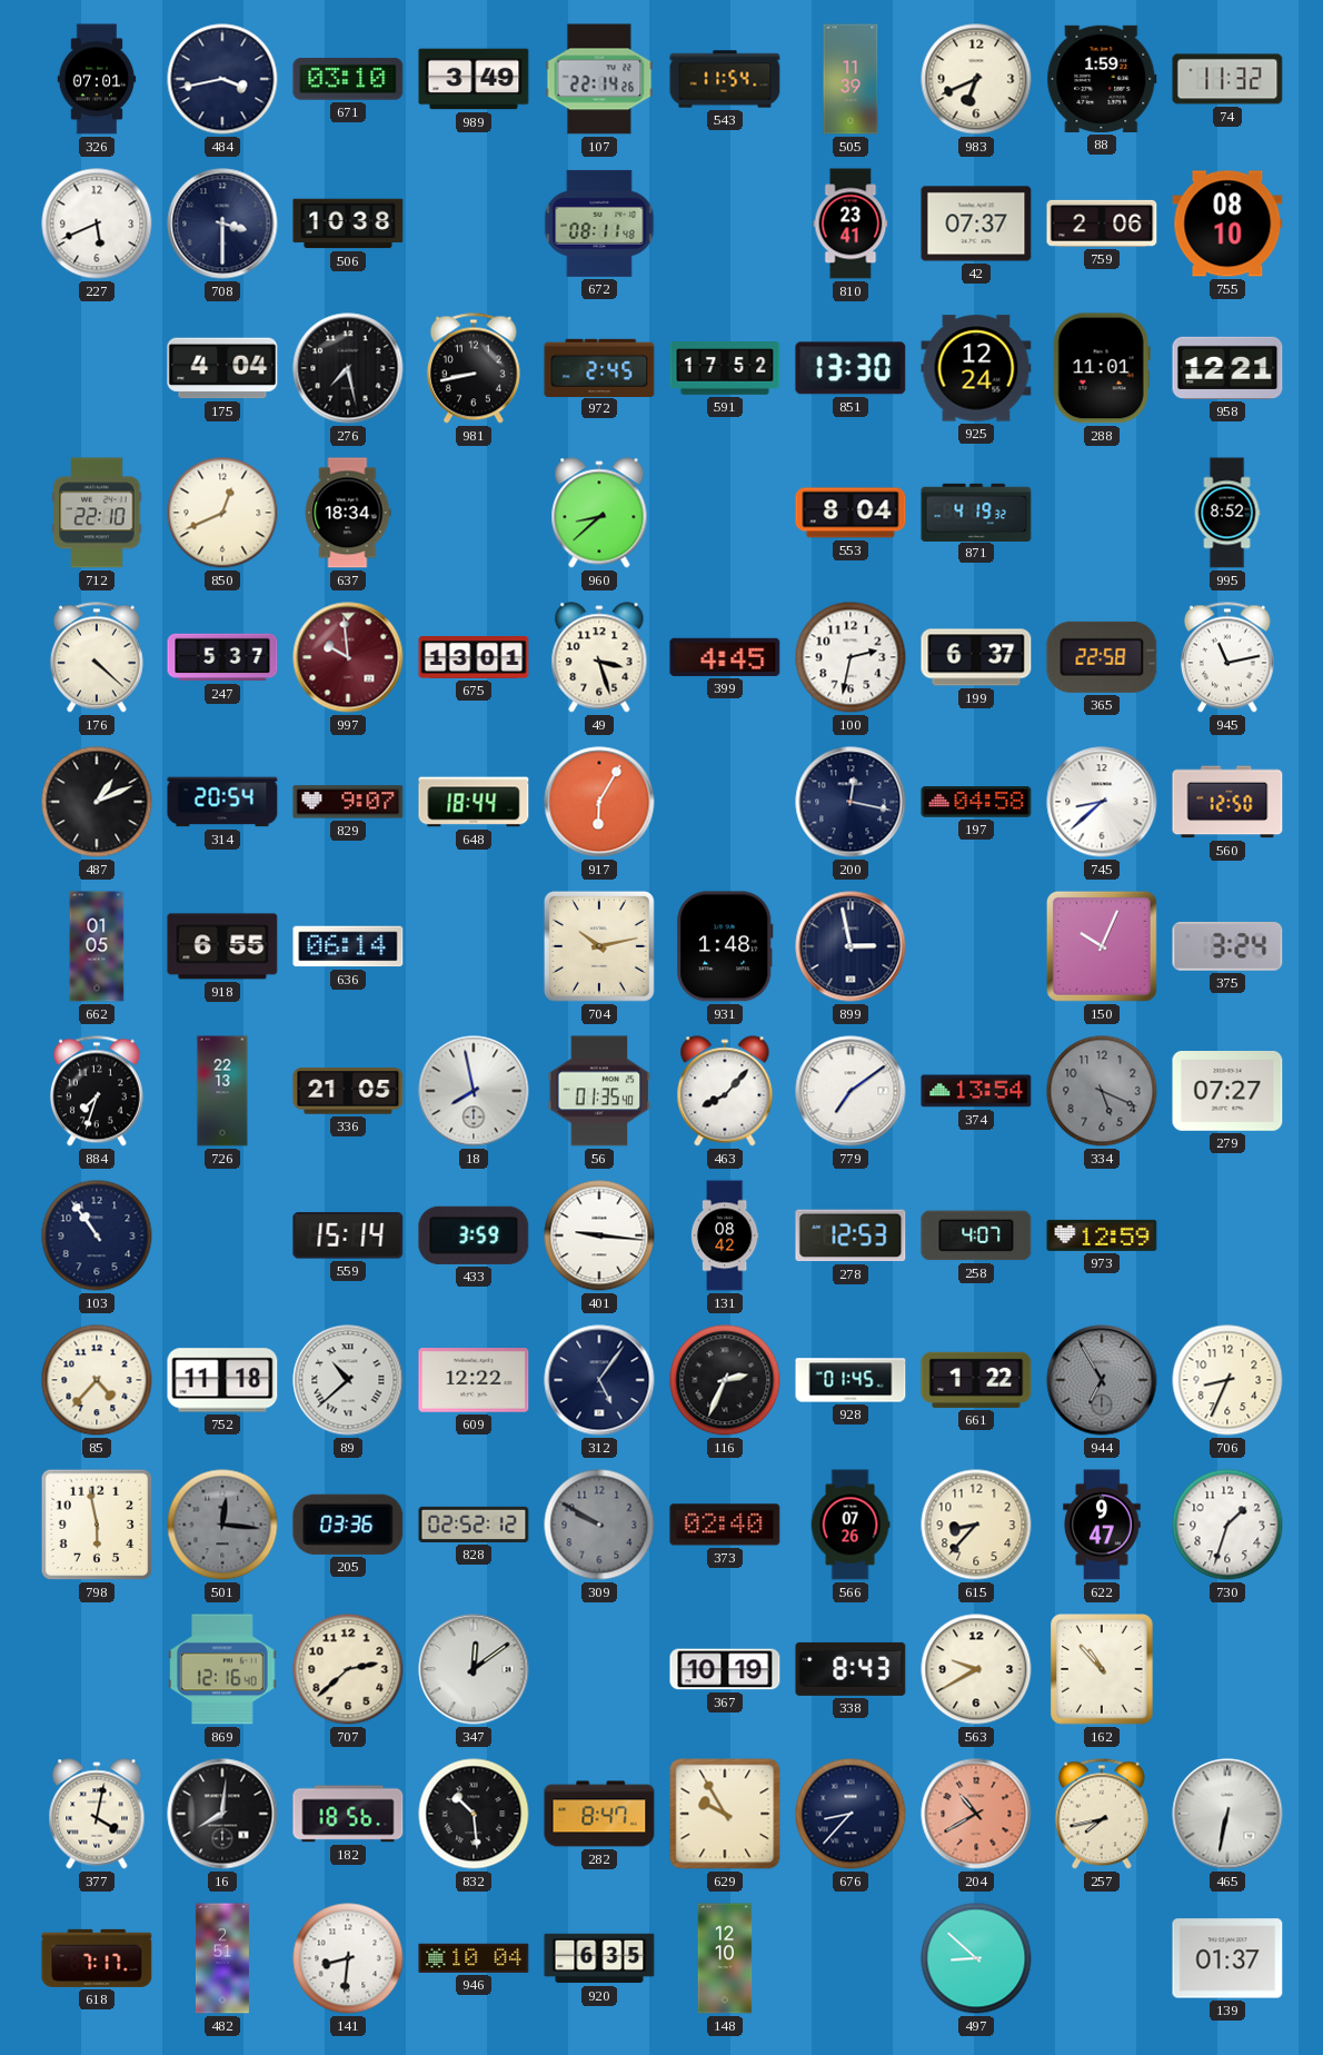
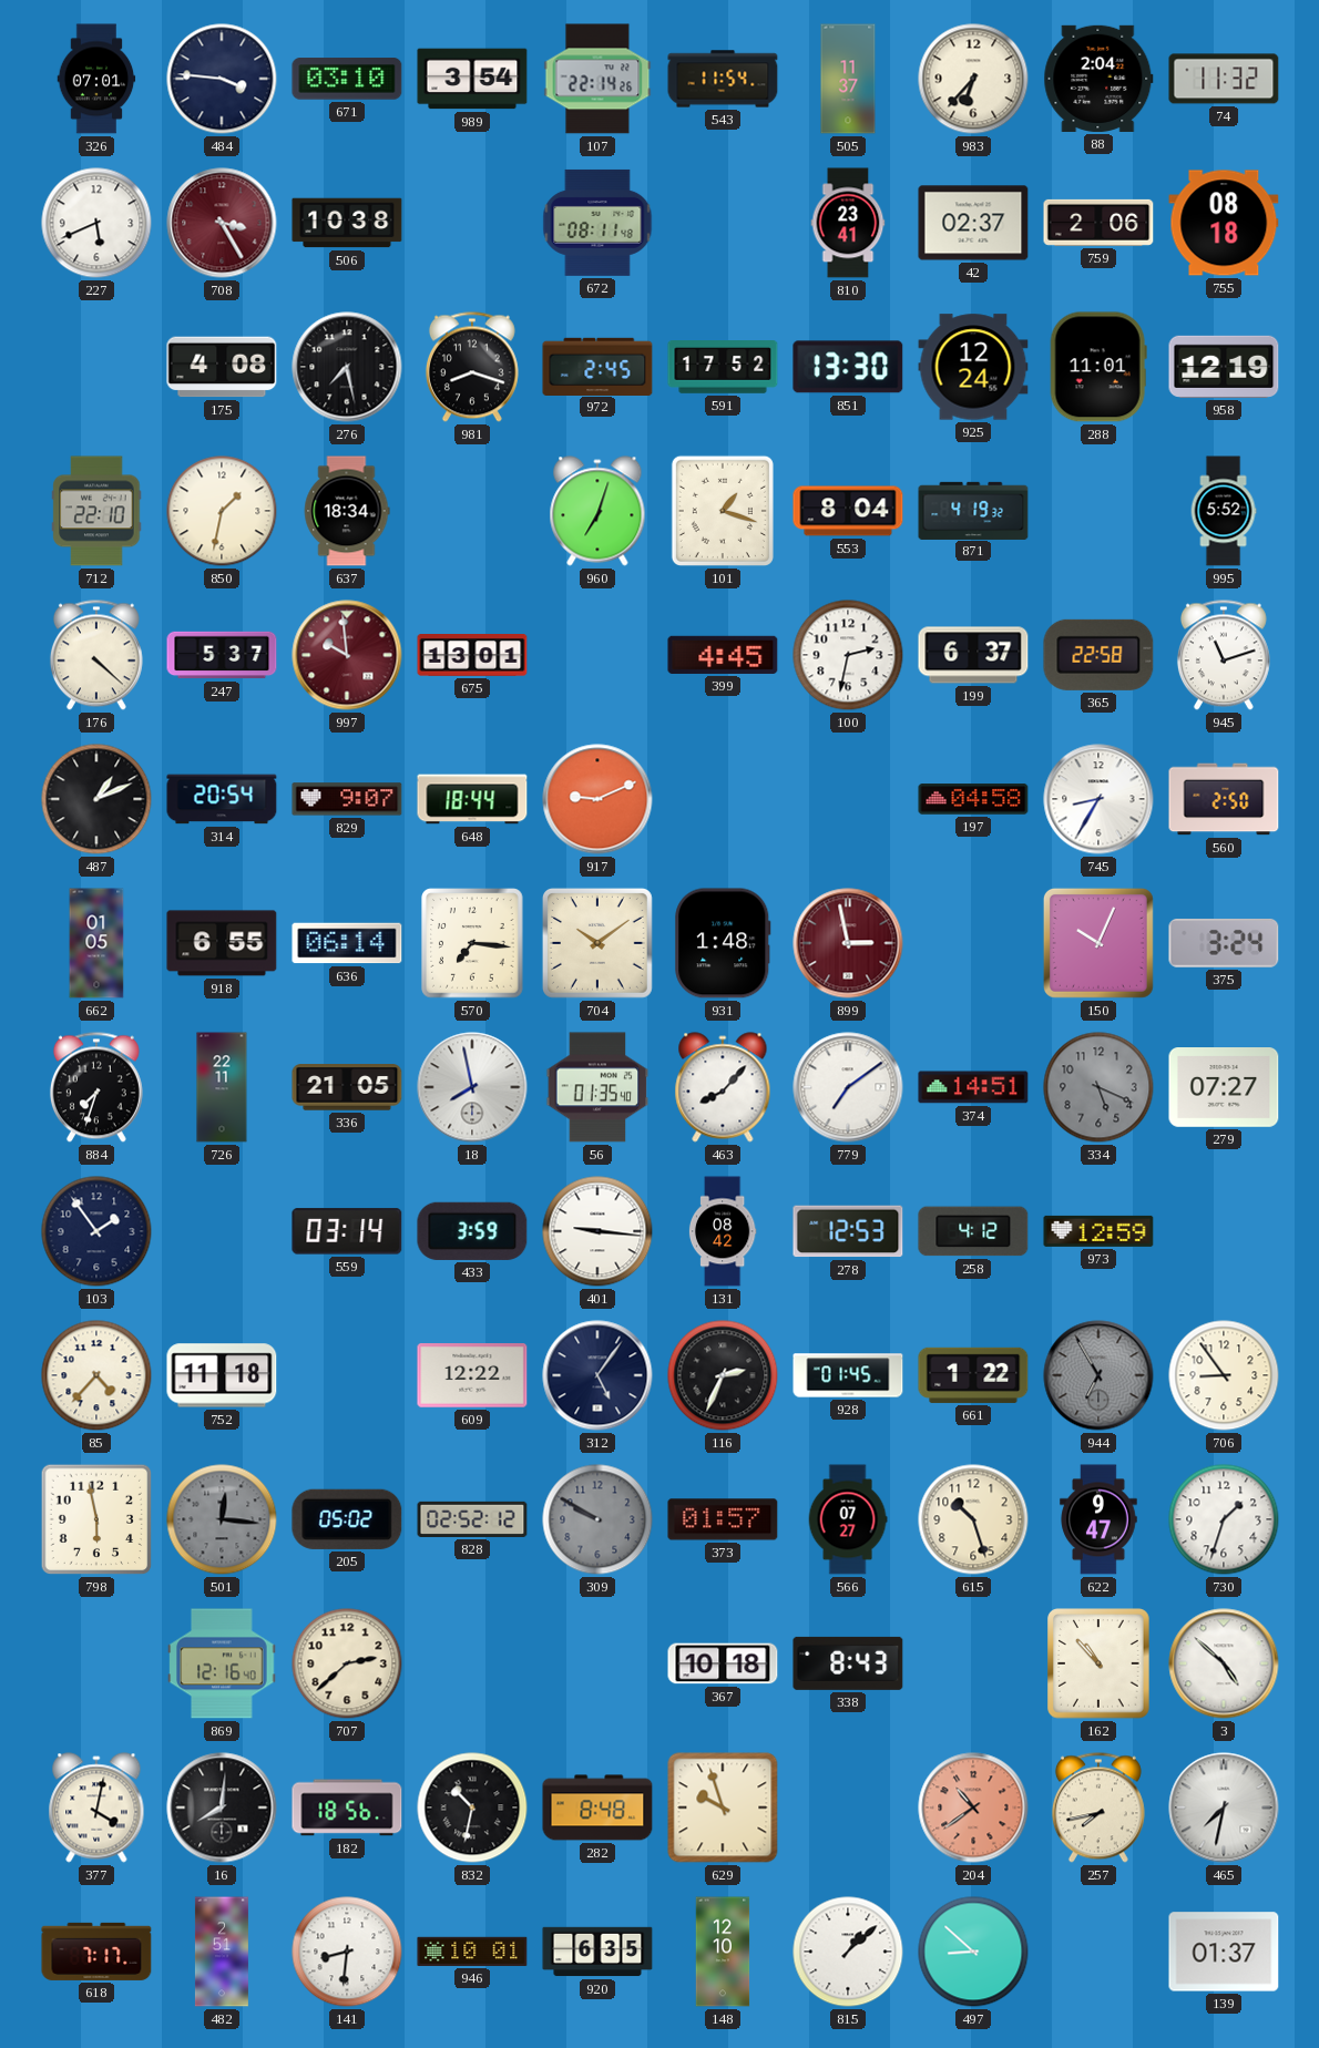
484: 3:43 -> 3:46
989: 3:49 -> 3:54
505: 11:39 -> 11:37
983: 6:41 -> 6:37
88: 1:59 -> 2:04
708: 3:30 -> 3:25
708 dial: navy -> burgundy
42: 07:37 -> 02:37
755: 08:10 -> 08:18
175: 4:04 -> 4:08
981: 8:43 -> 8:18
958: 12:21 -> 12:19
850: 12:41 -> 1:32
960: 8:38 -> 7:03
101: none -> 1:18
995: 8:52 -> 5:52
49: 3:27 -> none
945: 11:13 -> 11:12
917: 6:05 -> 9:11
200: 12:17 -> none
745: 8:38 -> 8:35
560: 12:50 -> 2:50
570: none -> 7:16
704: 10:13 -> 10:09
899 dial: navy -> burgundy
726: 22:13 -> 22:11
374: 13:54 -> 14:51
103: 10:54 -> 1:54
559: 15:14 -> 03:14
258: 4:07 -> 4:12
89: 10:38 -> none
706: 8:34 -> 8:54
205: 03:36 -> 05:02
373: 02:40 -> 01:57
566: 07:26 -> 07:27
615: 8:37 -> 10:27
347: 12:09 -> none
367: 10:19 -> 10:18
563: 9:40 -> none
3: none -> 4:52
832: 10:29 -> 10:32
282: 8:47 -> 8:48
629: 9:55 -> 9:57
676: 8:37 -> none
204: 10:40 -> 10:39
465: 6:32 -> 7:32
946: 10:04 -> 10:01
815: none -> 1:08
